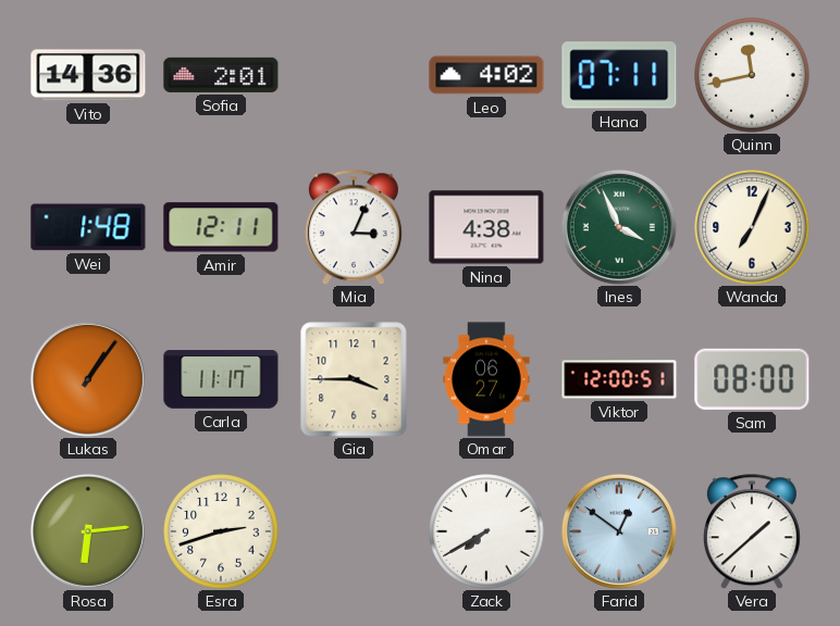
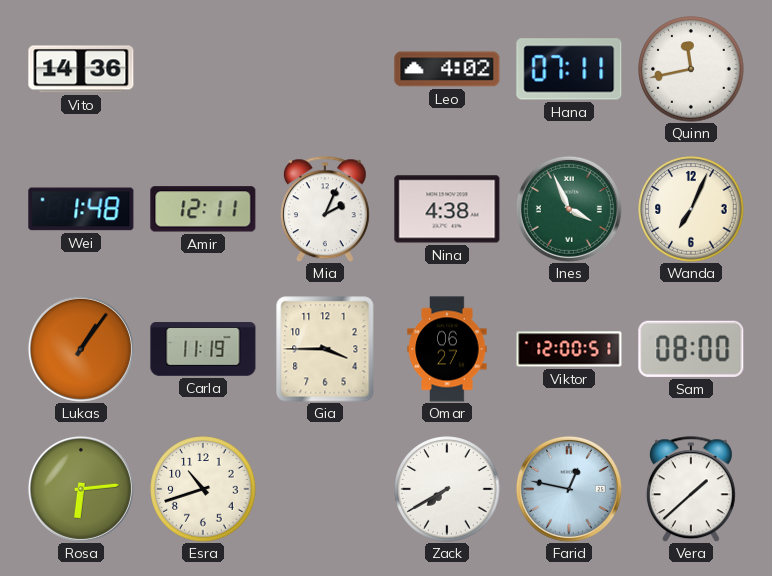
Sofia: 2:01 -> none
Mia: 3:04 -> 2:04
Carla: 11:17 -> 11:19
Esra: 2:42 -> 10:42
Farid: 12:51 -> 12:47
